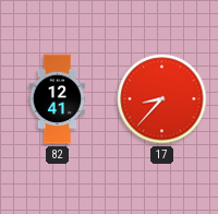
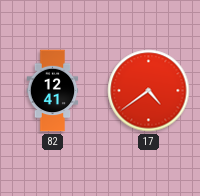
17: 8:37 -> 4:39
